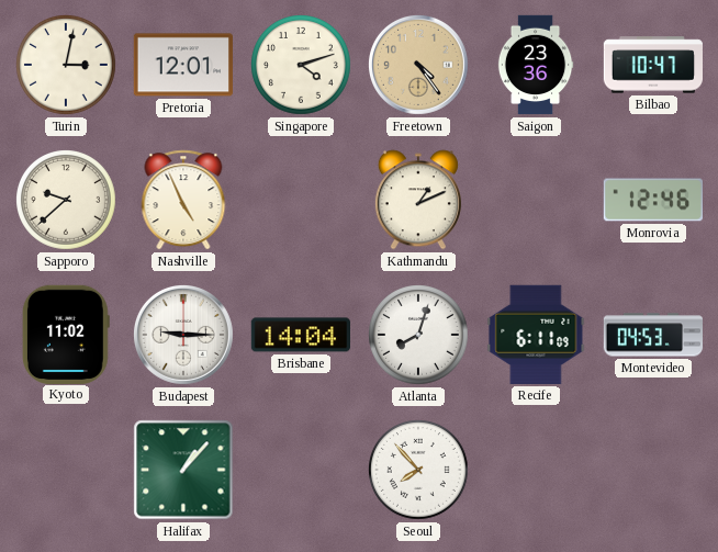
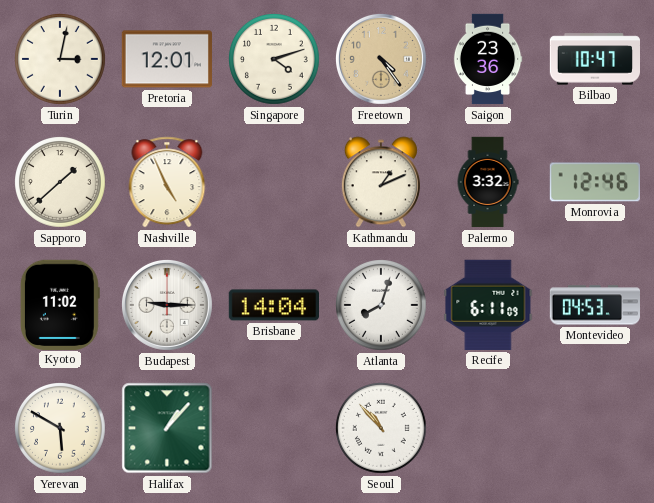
Sapporo: 9:38 -> 1:38
Palermo: none -> 3:32
Yerevan: none -> 5:50
Seoul: 7:53 -> 10:53
